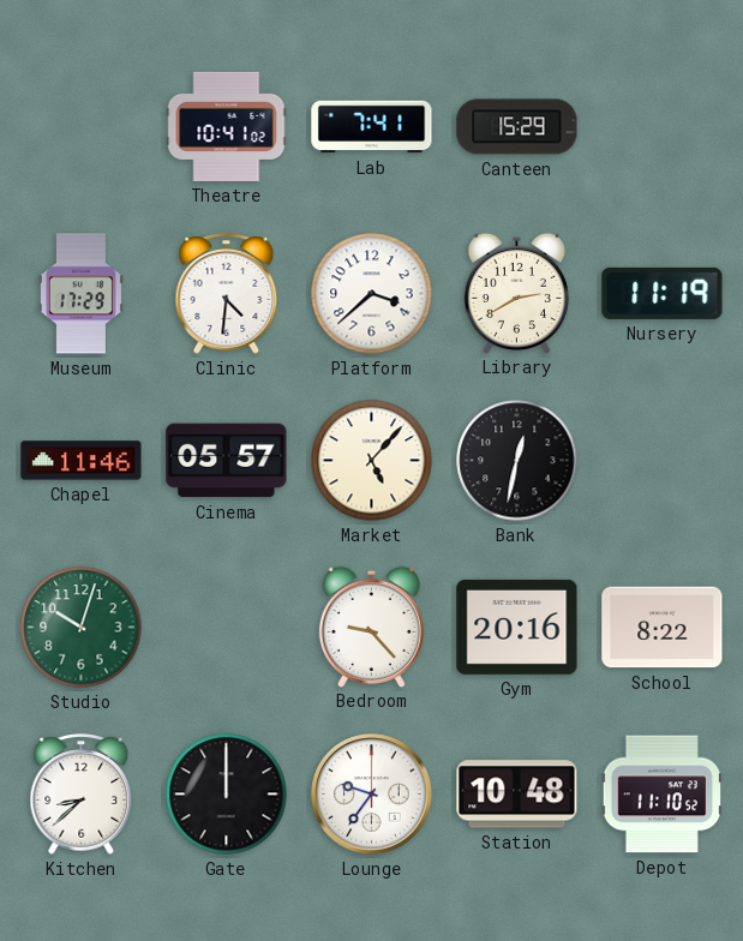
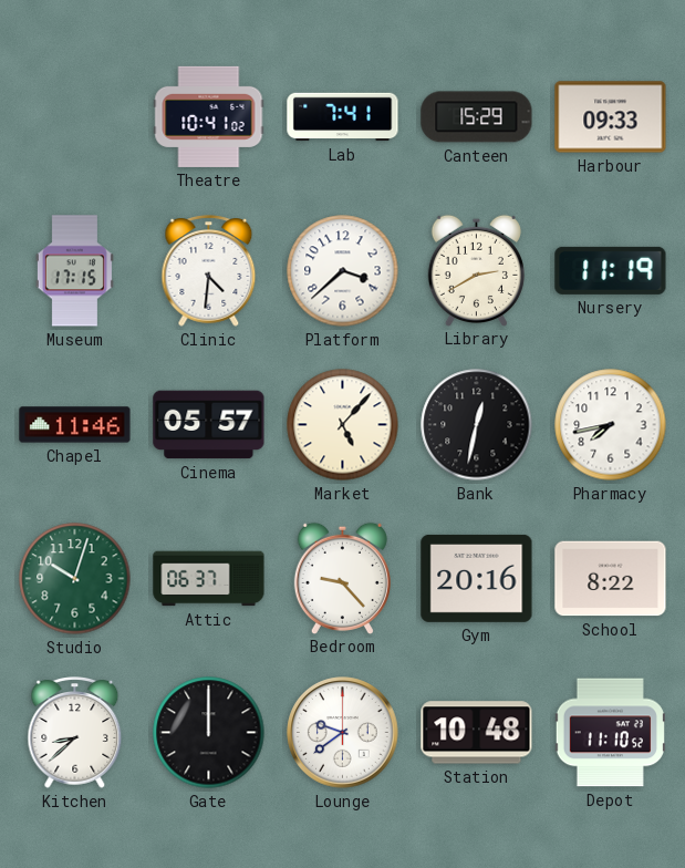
Harbour: none -> 09:33
Museum: 17:29 -> 17:15
Pharmacy: none -> 7:43
Attic: none -> 06:37
Lounge: 9:36 -> 9:39
